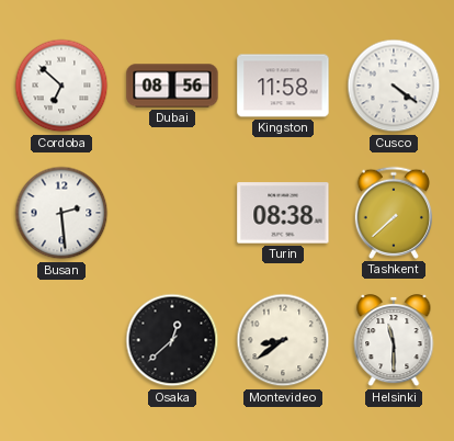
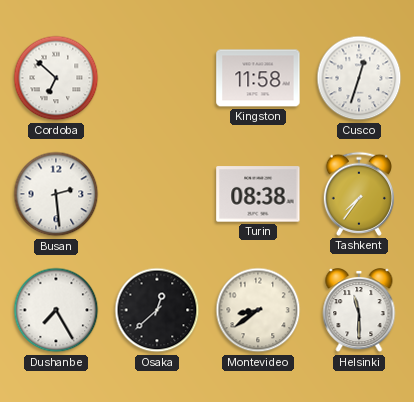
Dubai: 08:56 -> none
Cusco: 4:21 -> 12:33
Tashkent: 7:38 -> 7:36
Dushanbe: none -> 7:25
